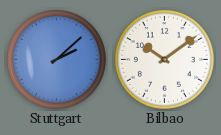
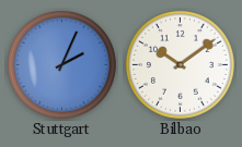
Stuttgart: 2:08 -> 2:04
